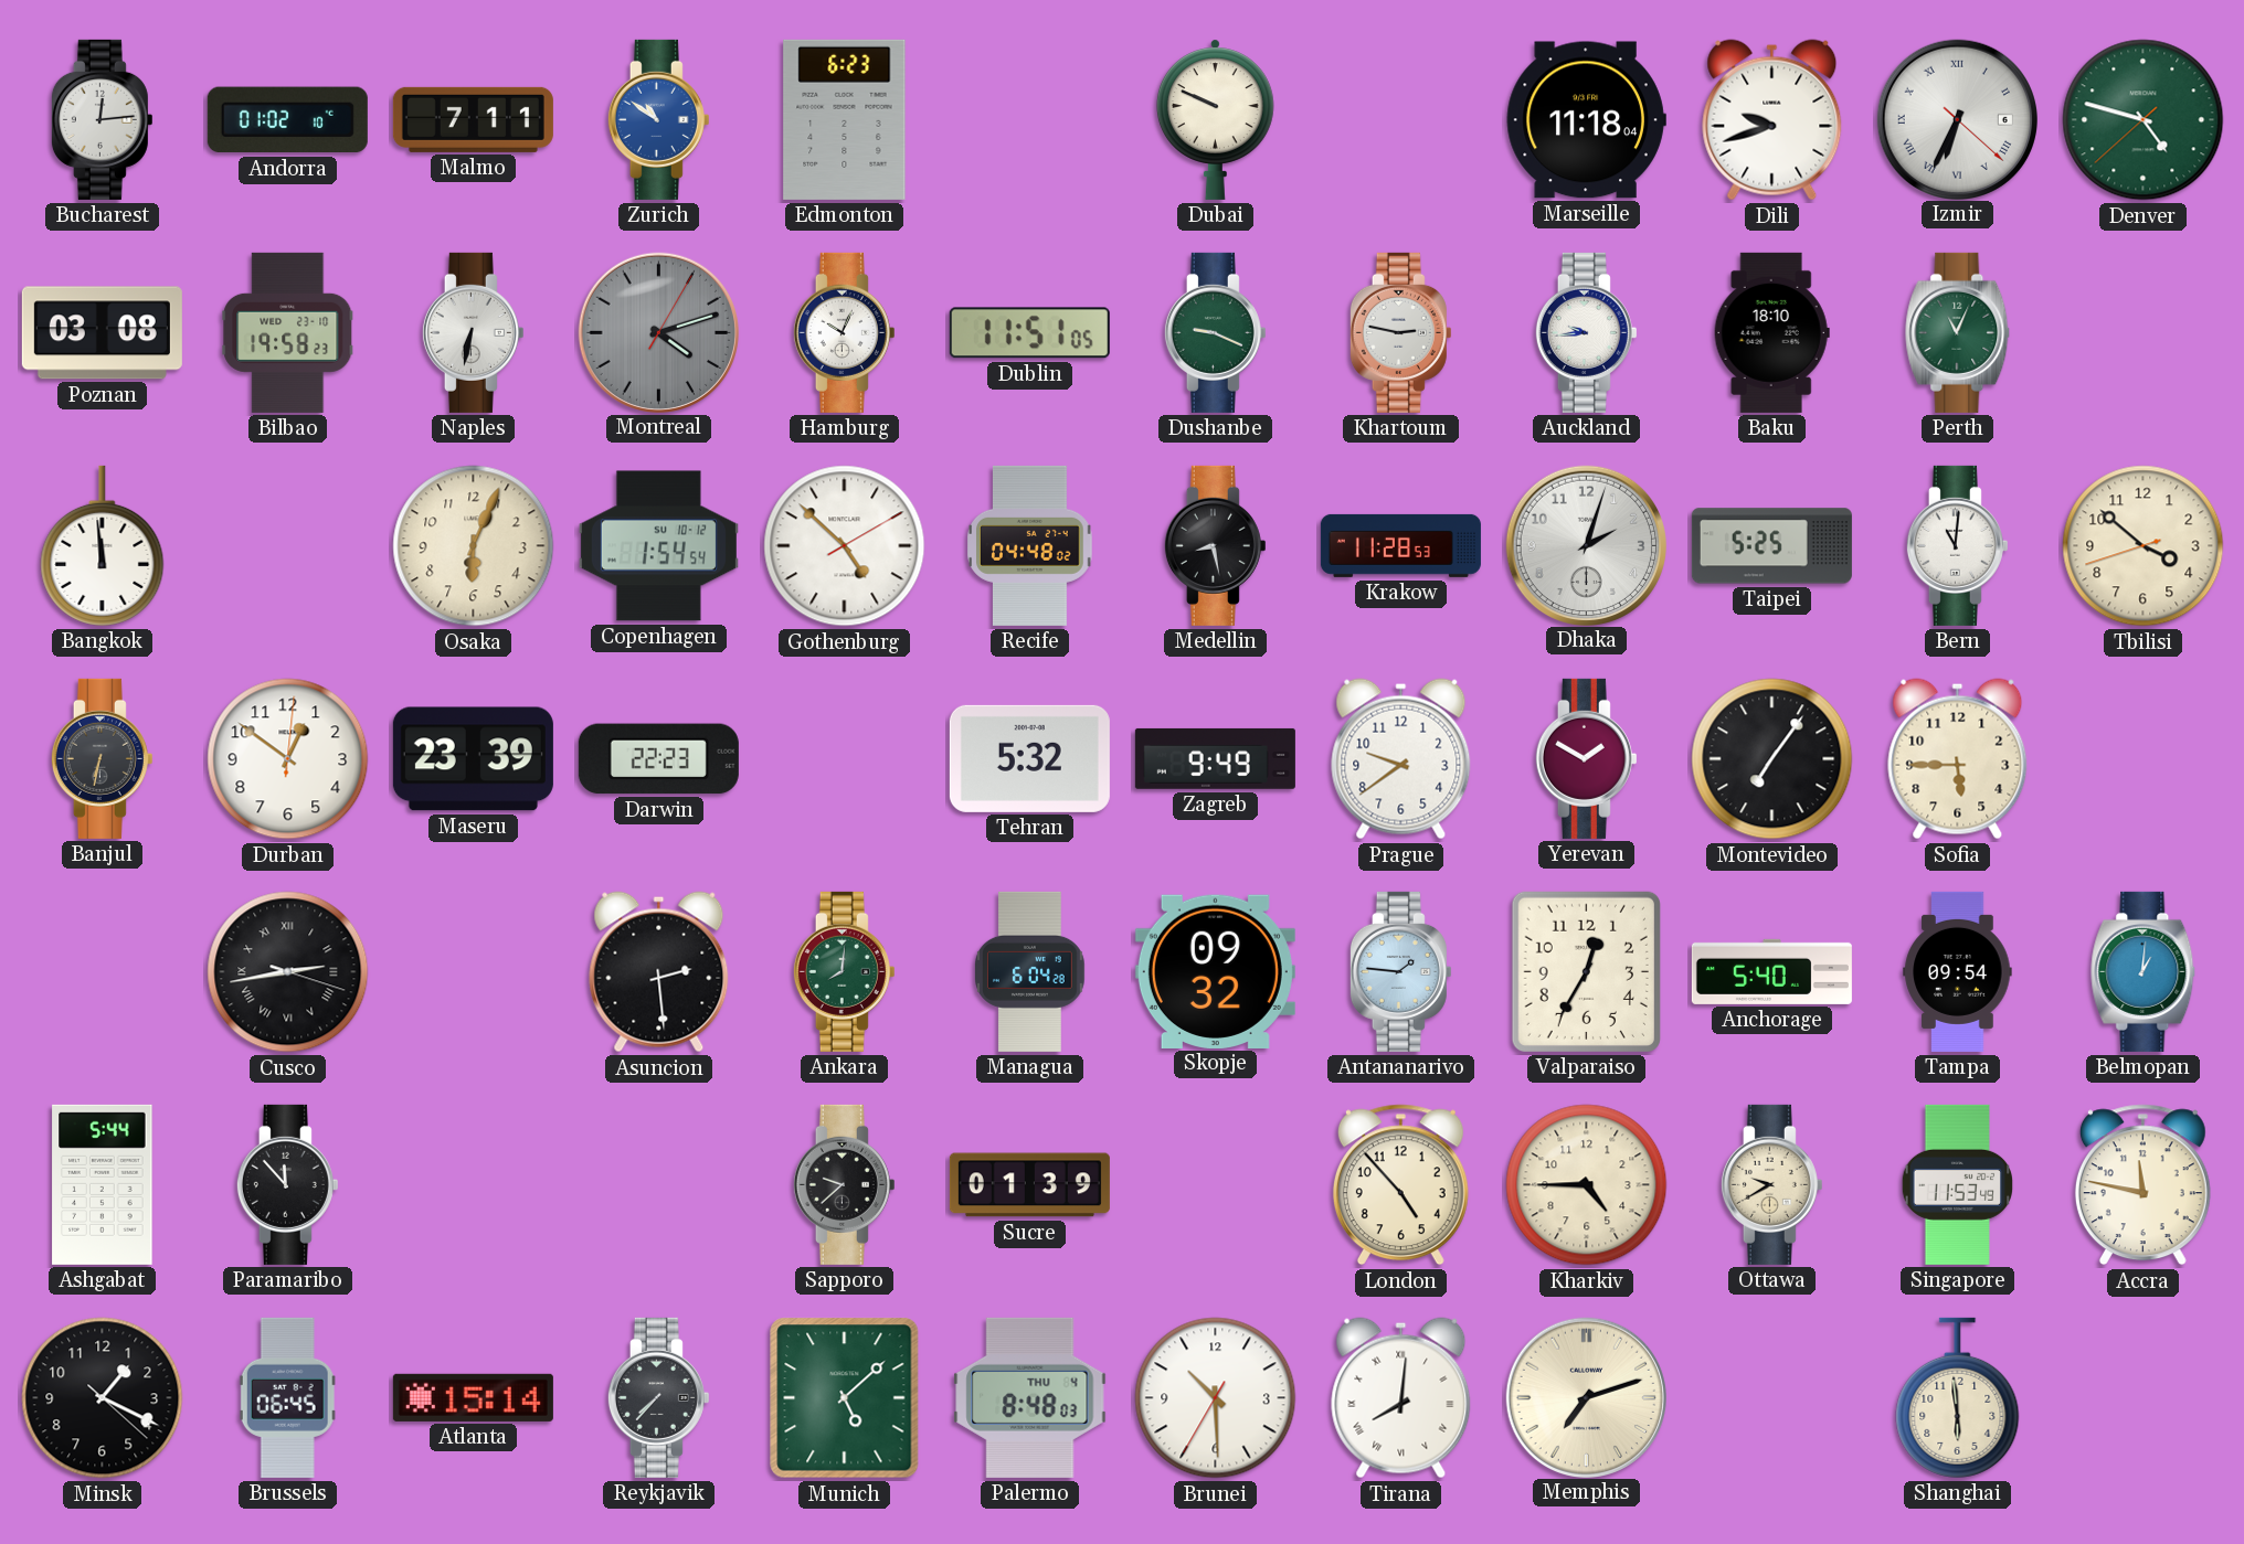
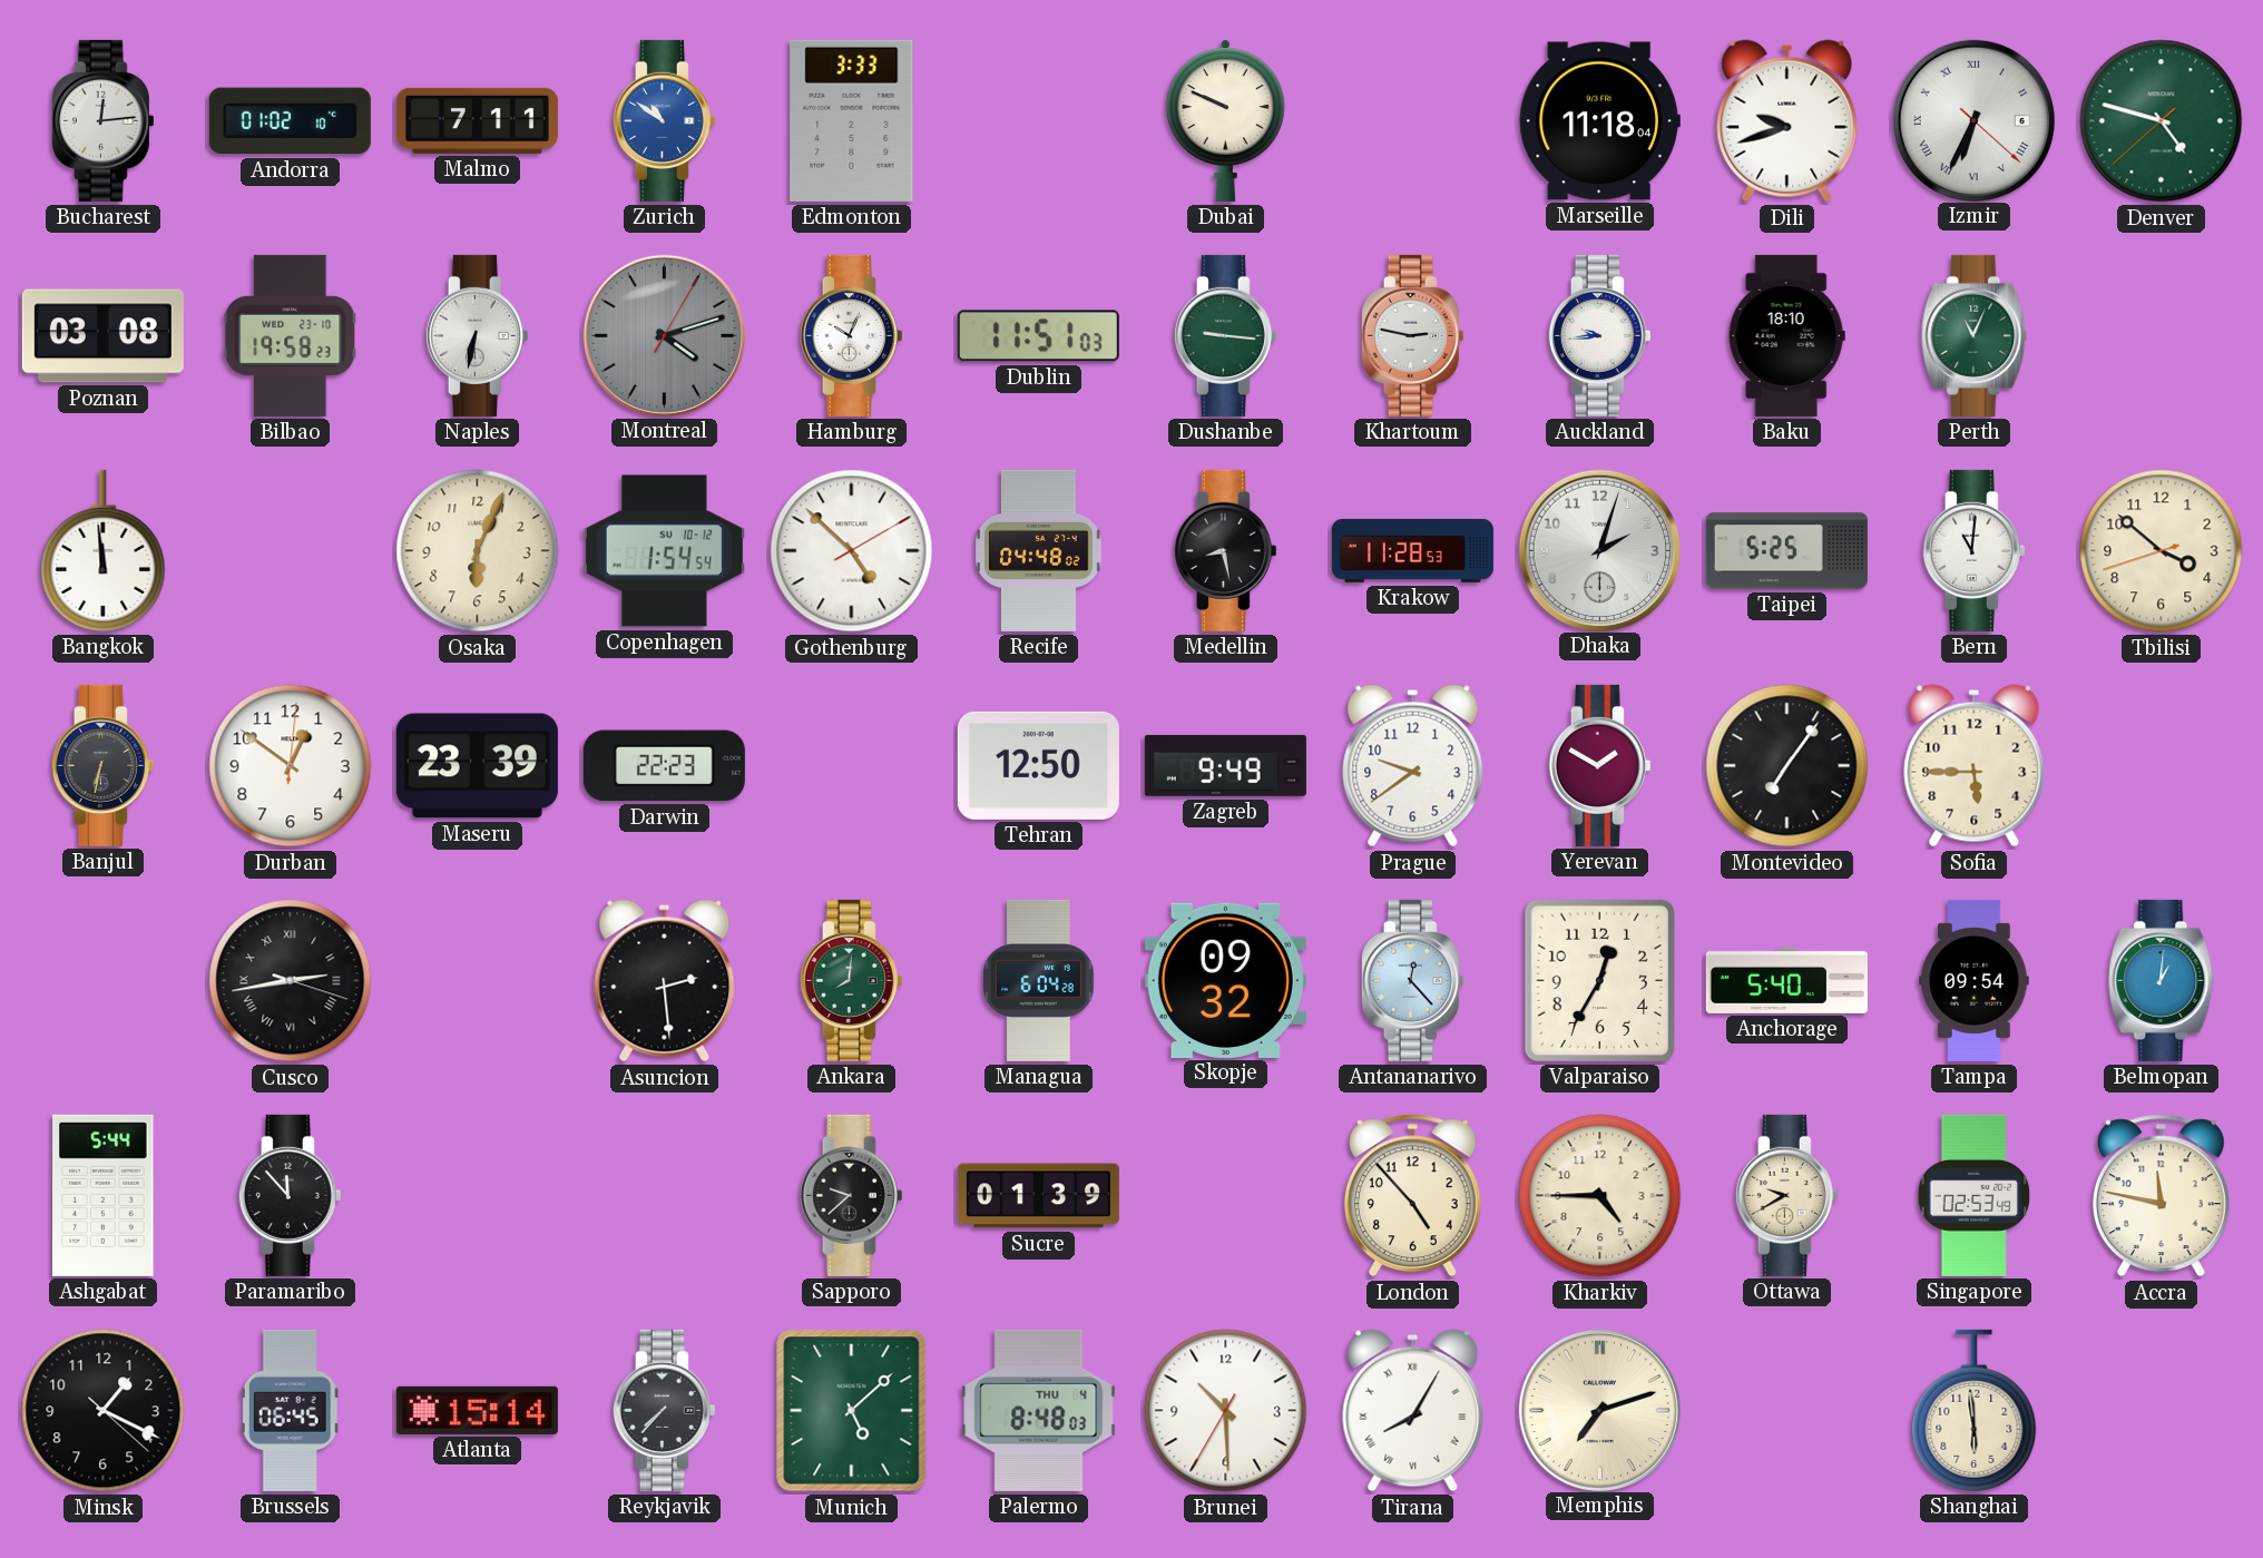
Edmonton: 6:23 -> 3:33
Dublin: 11:51:05 -> 11:51:03
Dushanbe: 9:19 -> 9:16
Tehran: 5:32 -> 12:50
Antananarivo: 1:46 -> 12:23
Singapore: 11:53 -> 02:53
Tirana: 8:01 -> 8:05
